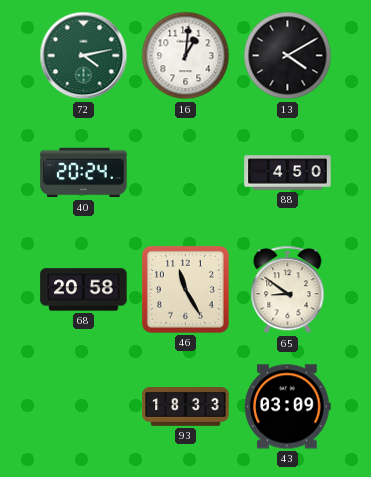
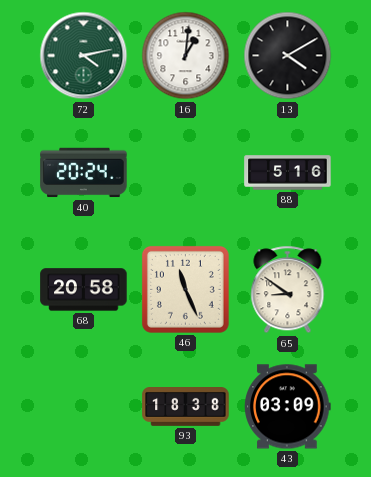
88: 4:50 -> 5:16
46: 11:25 -> 11:26
93: 18:33 -> 18:38
